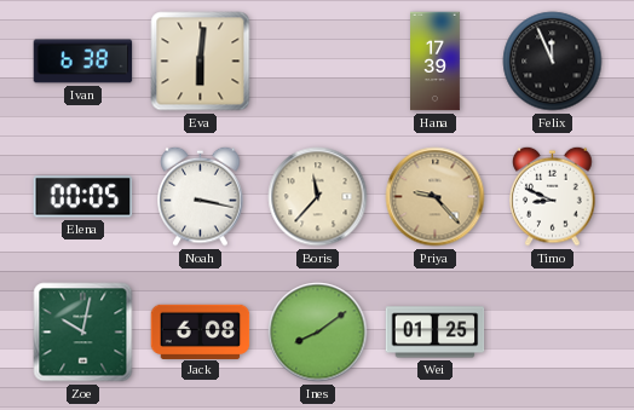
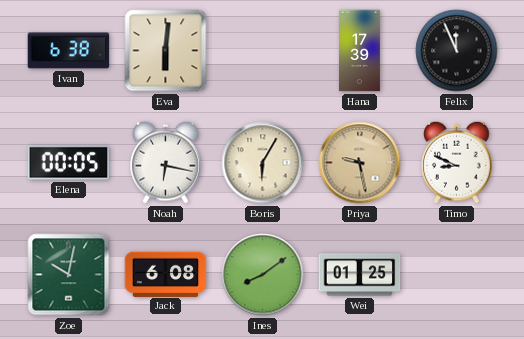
Noah: 3:17 -> 6:17
Boris: 11:37 -> 6:05
Priya: 9:23 -> 9:28
